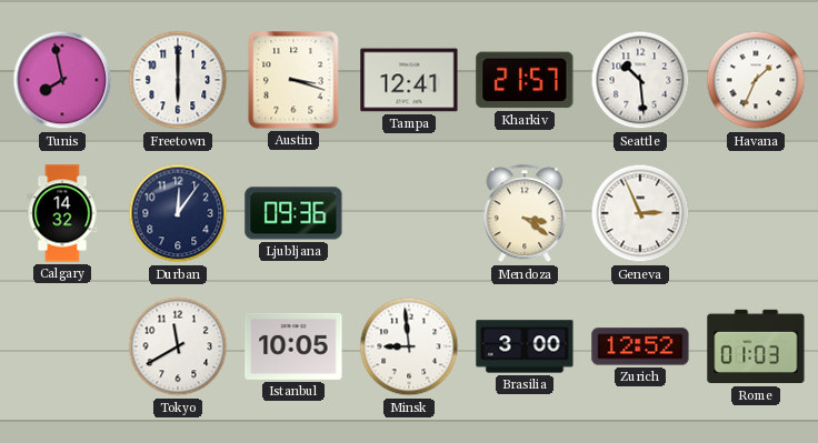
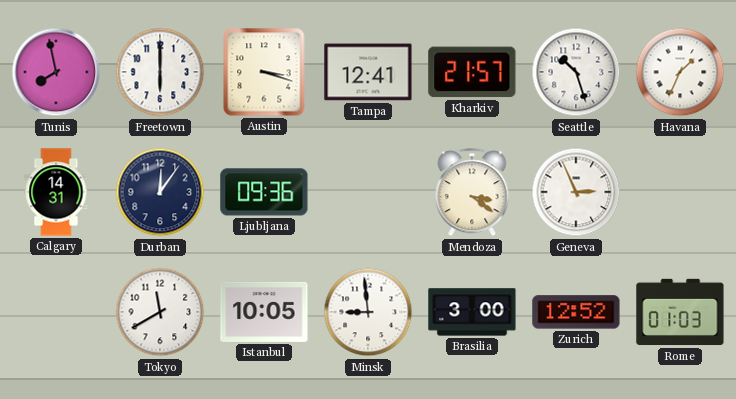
Seattle: 10:29 -> 10:27
Calgary: 14:32 -> 14:31
